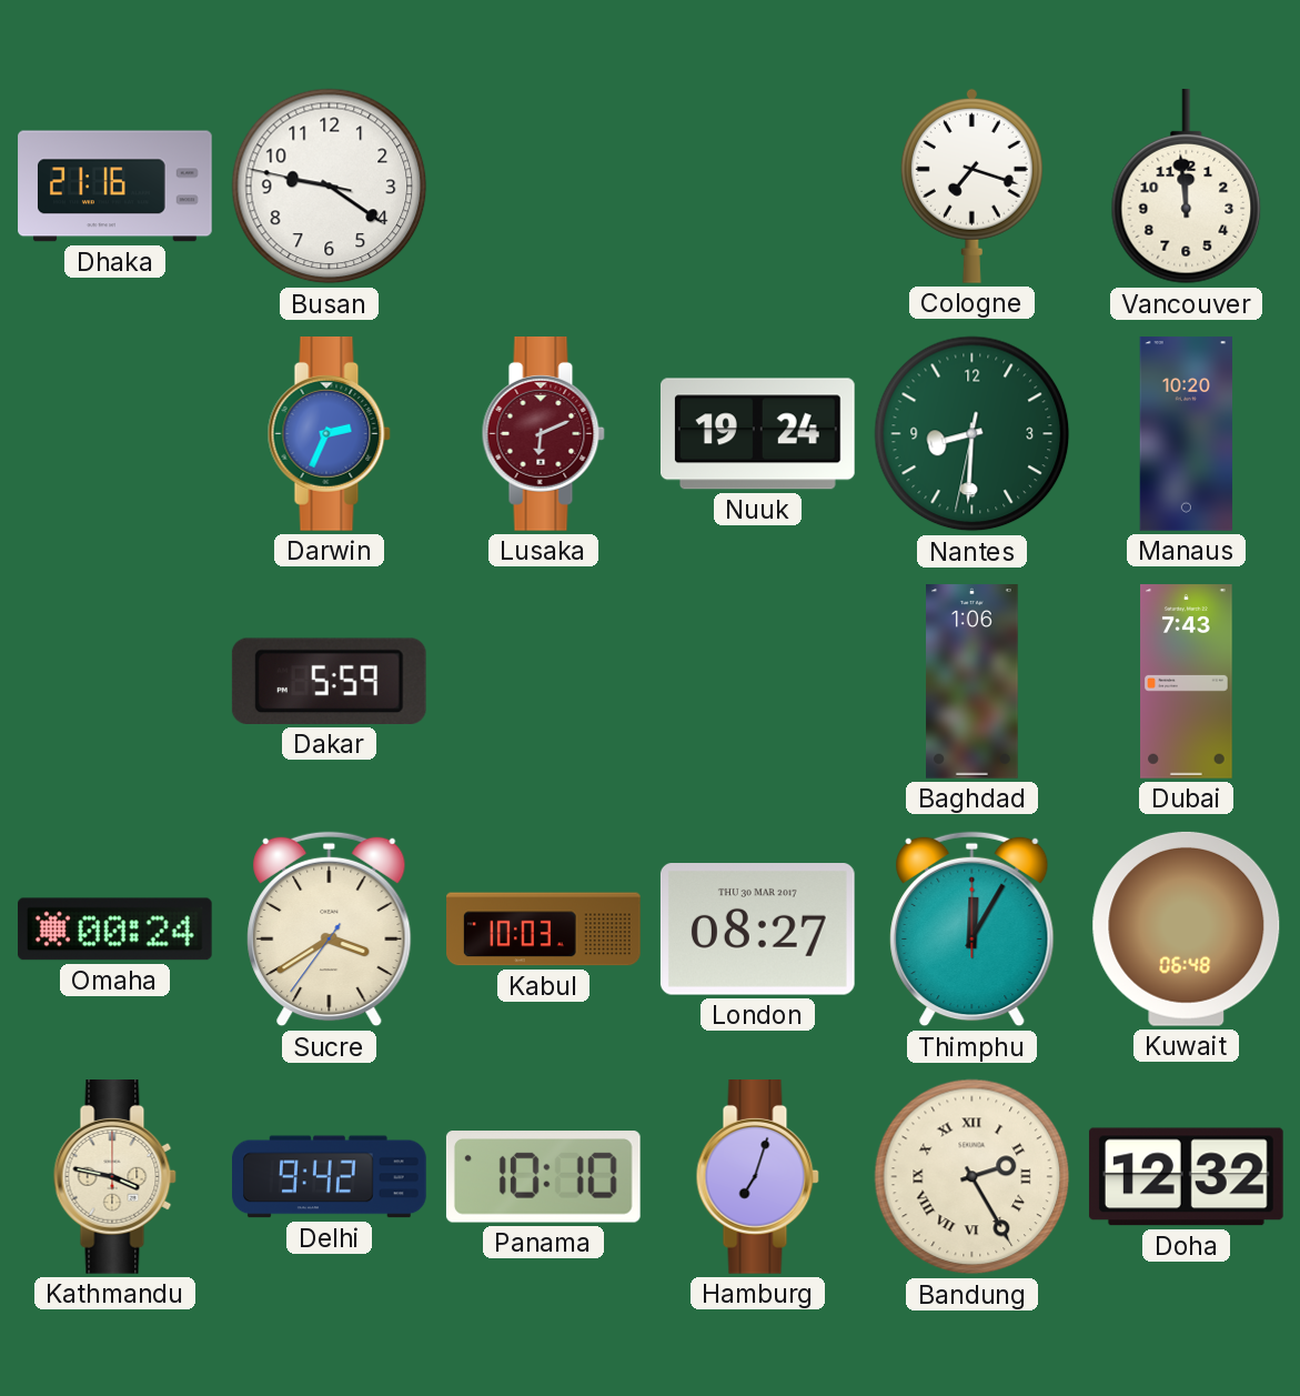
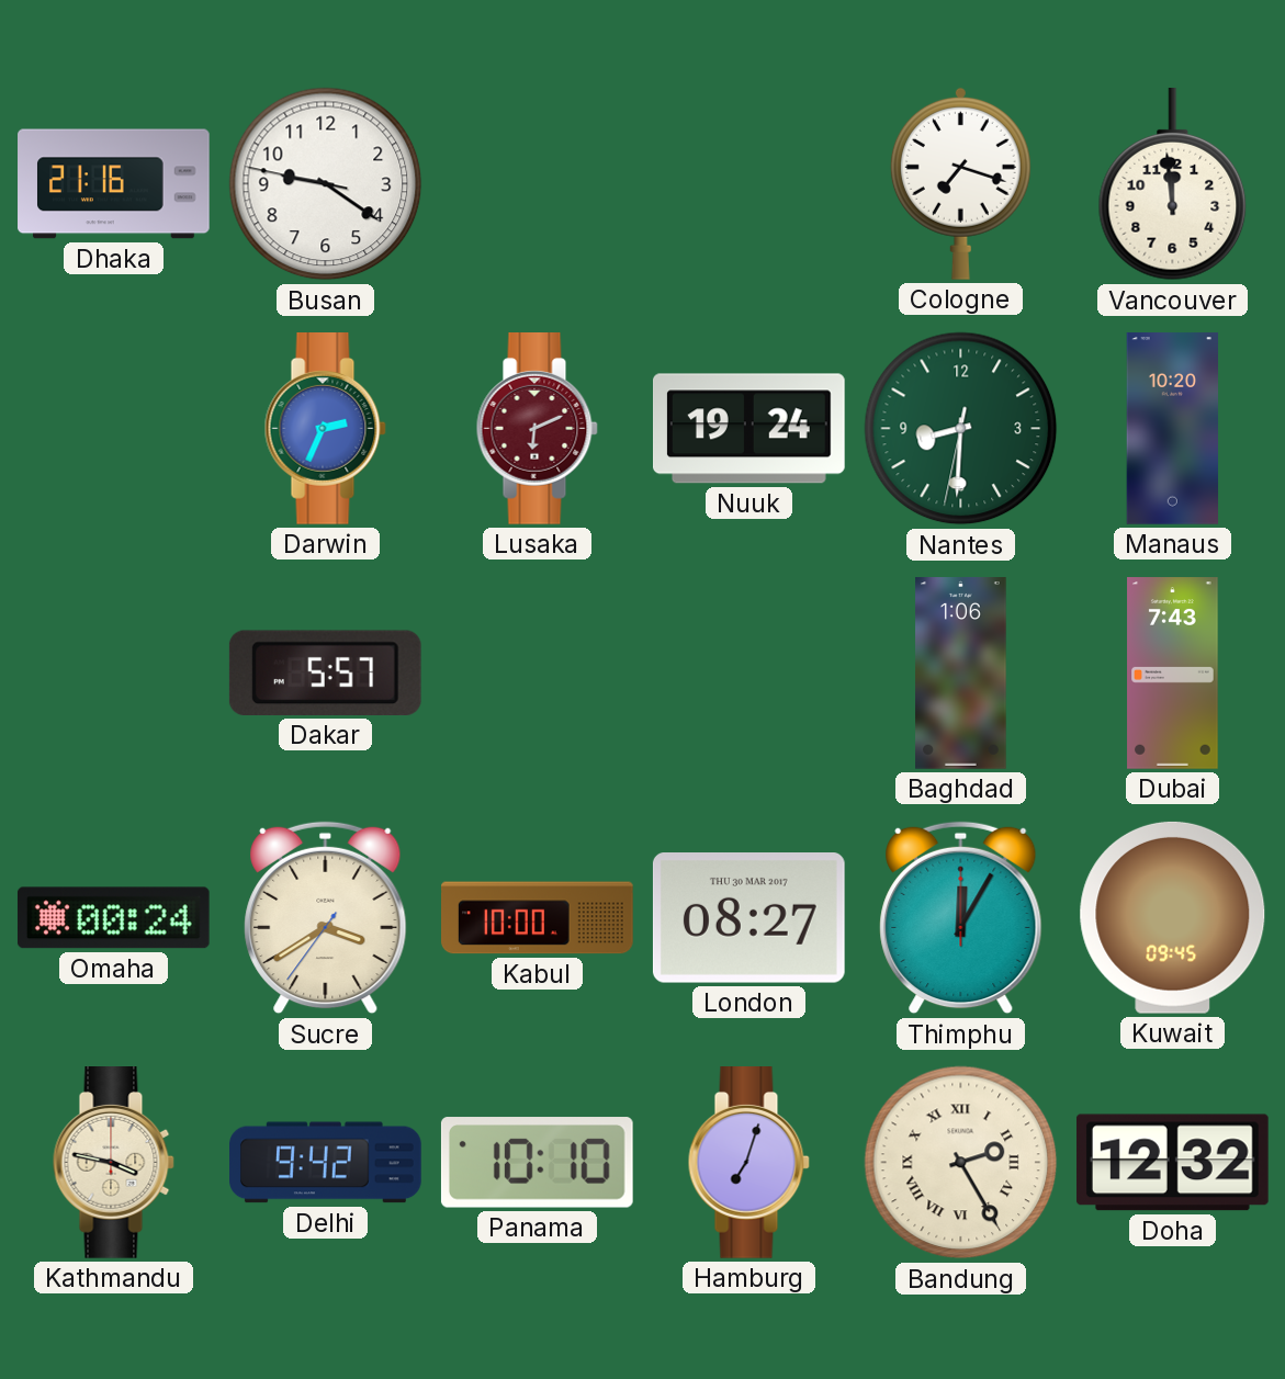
Dakar: 5:59 -> 5:57
Kabul: 10:03 -> 10:00
Kuwait: 06:48 -> 09:45
